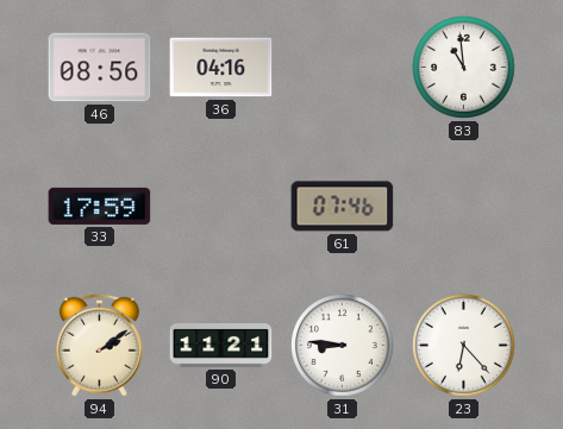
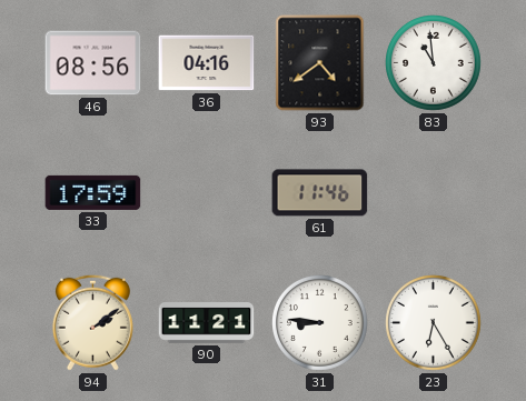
93: none -> 4:39
61: 07:46 -> 11:46
23: 6:23 -> 6:25
